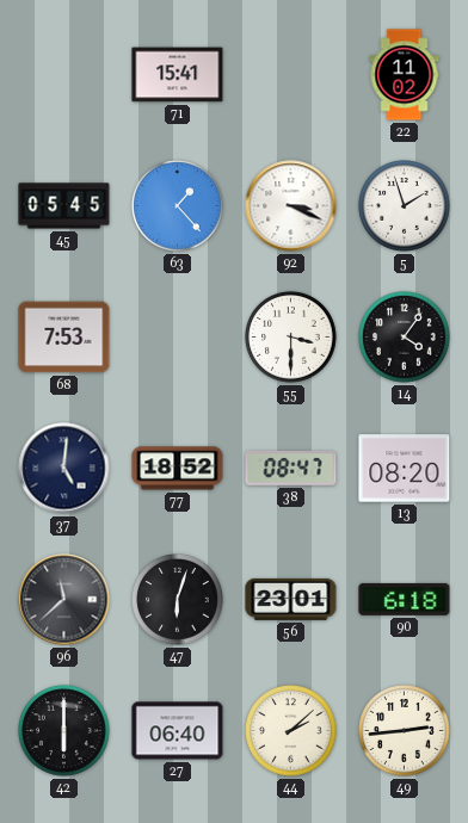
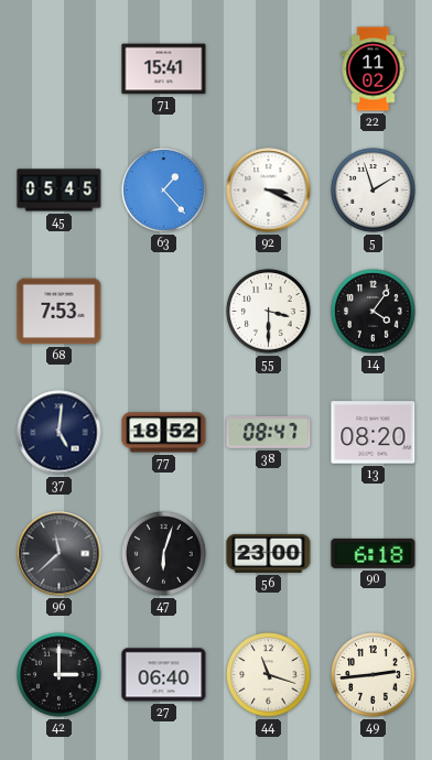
56: 23:01 -> 23:00
42: 6:00 -> 3:00
44: 2:08 -> 11:18
